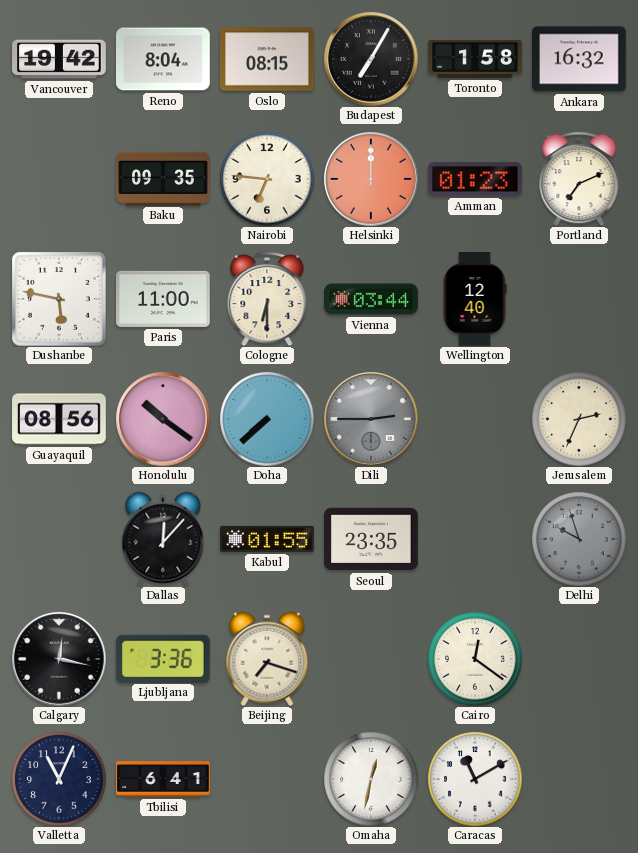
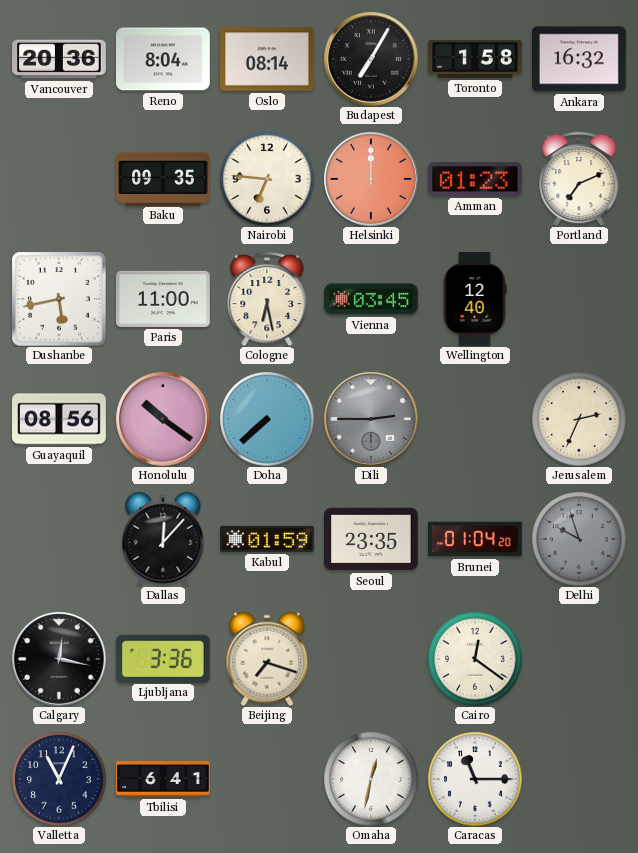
Vancouver: 19:42 -> 20:36
Oslo: 08:15 -> 08:14
Dushanbe: 5:47 -> 5:43
Cologne: 6:30 -> 6:28
Vienna: 03:44 -> 03:45
Kabul: 01:55 -> 01:59
Brunei: none -> 01:04
Caracas: 11:10 -> 11:15
